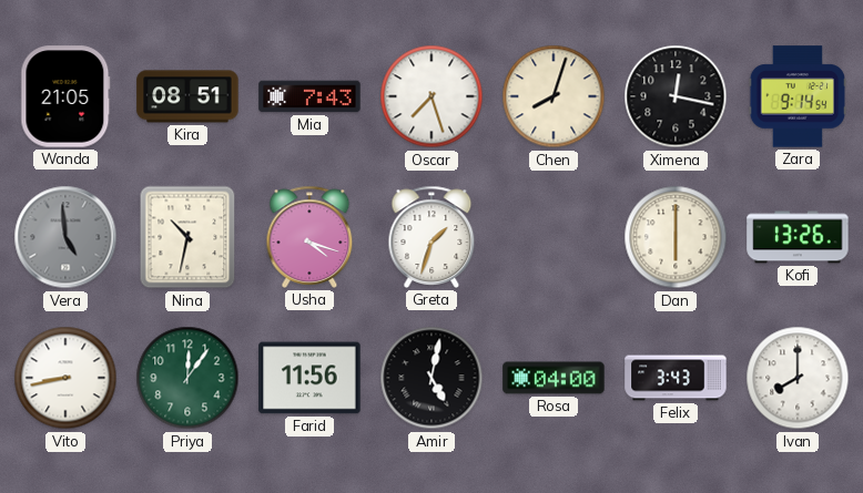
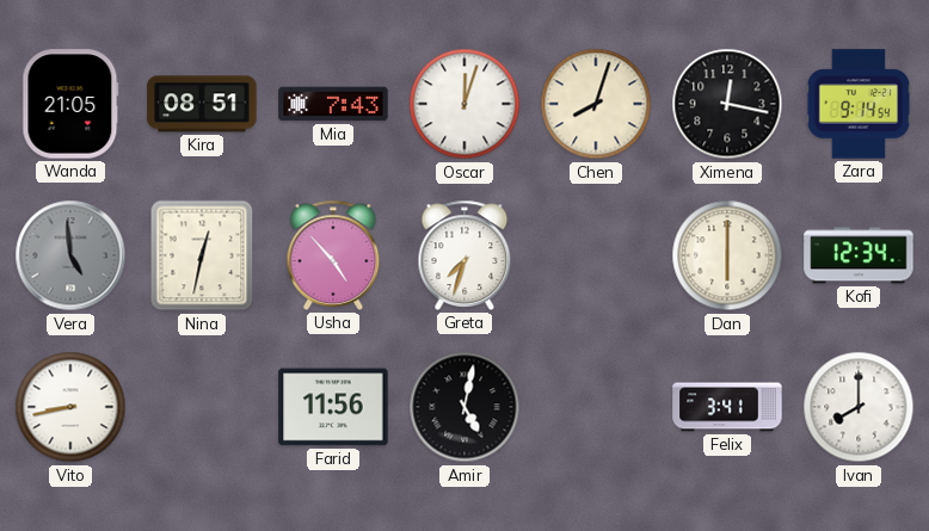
Oscar: 7:27 -> 12:03
Nina: 10:32 -> 12:32
Usha: 4:18 -> 4:53
Greta: 1:33 -> 7:33
Kofi: 13:26 -> 12:34
Priya: 12:06 -> none
Rosa: 04:00 -> none
Felix: 3:43 -> 3:41
